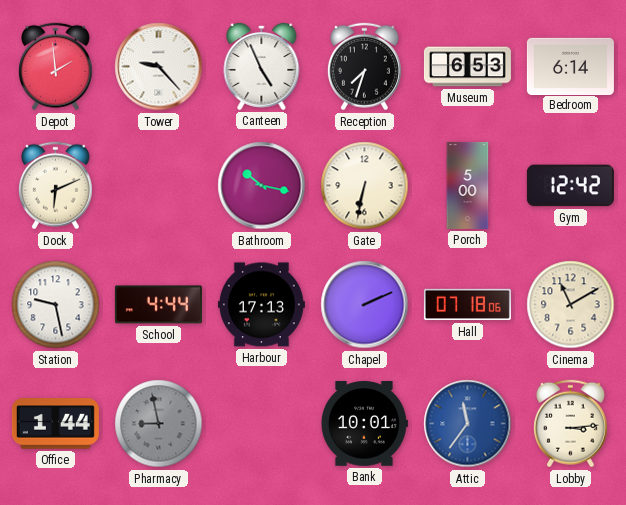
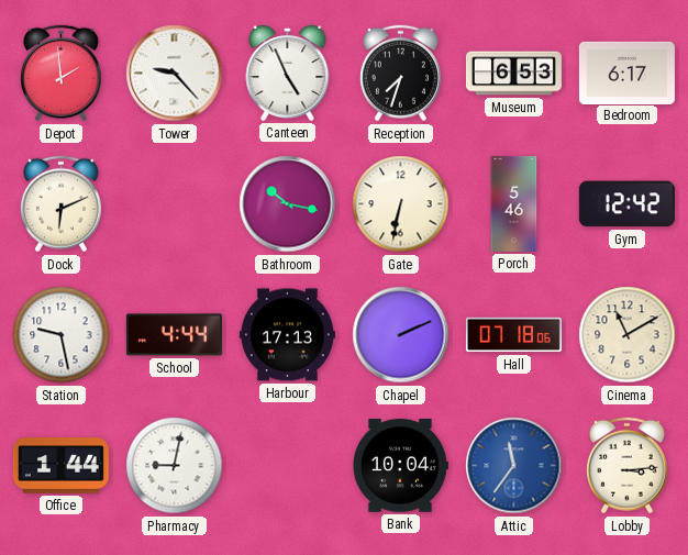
Bedroom: 6:14 -> 6:17
Porch: 5:00 -> 5:46
Pharmacy: 8:58 -> 9:02
Pharmacy dial: grey -> white
Bank: 10:01 -> 10:04
